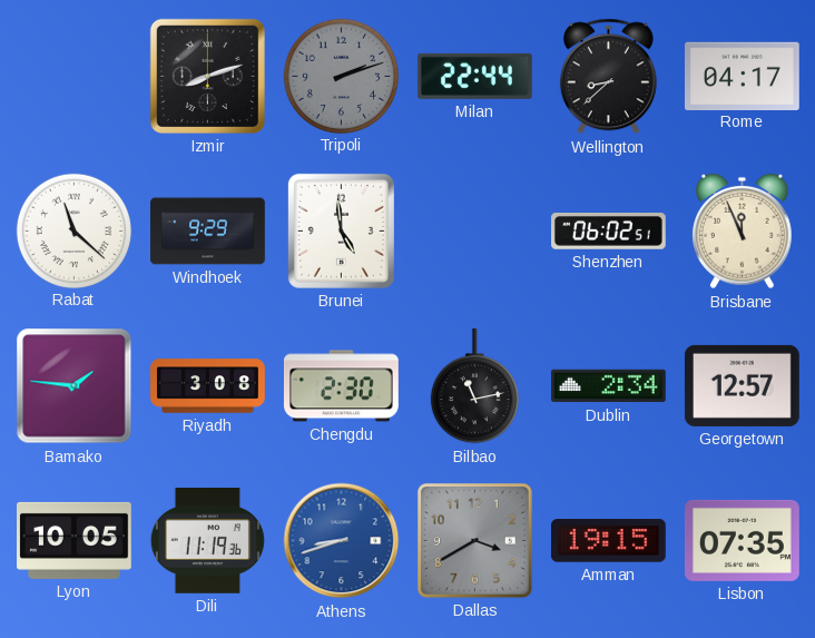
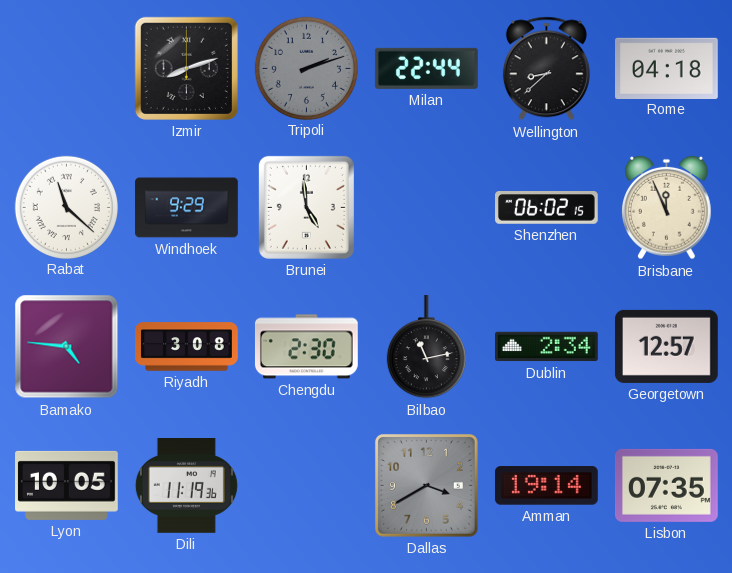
Rome: 04:17 -> 04:18
Shenzhen: 06:02:51 -> 06:02:15
Bamako: 1:46 -> 4:46
Athens: 8:42 -> none
Amman: 19:15 -> 19:14
